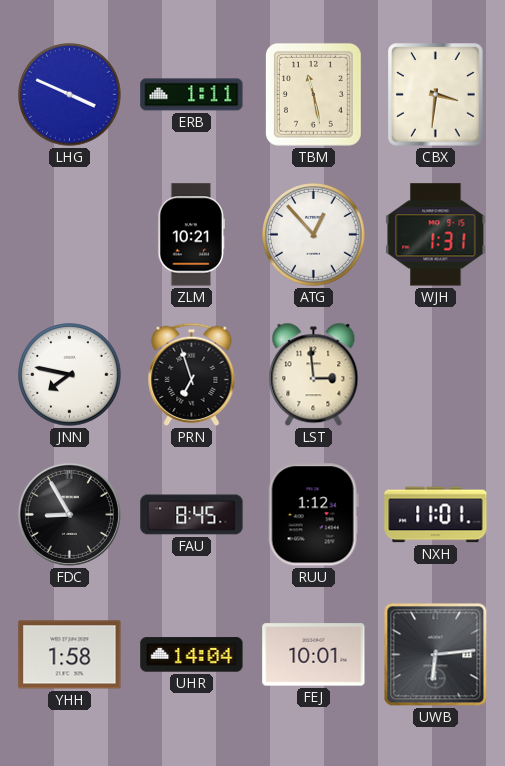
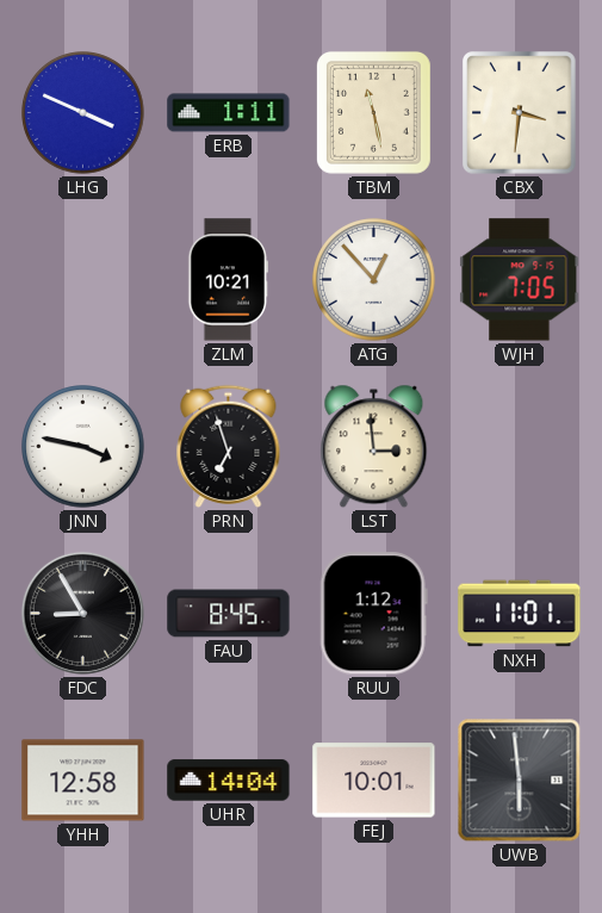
WJH: 1:31 -> 7:05
JNN: 7:47 -> 3:47
YHH: 1:58 -> 12:58
UWB: 6:14 -> 5:59
